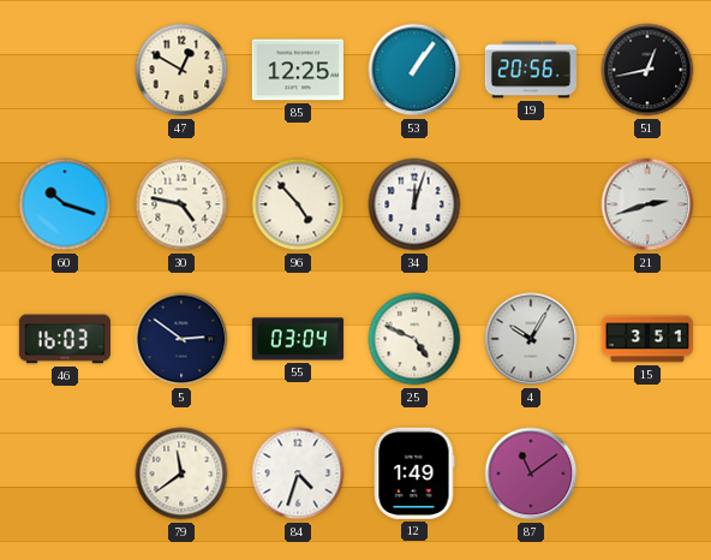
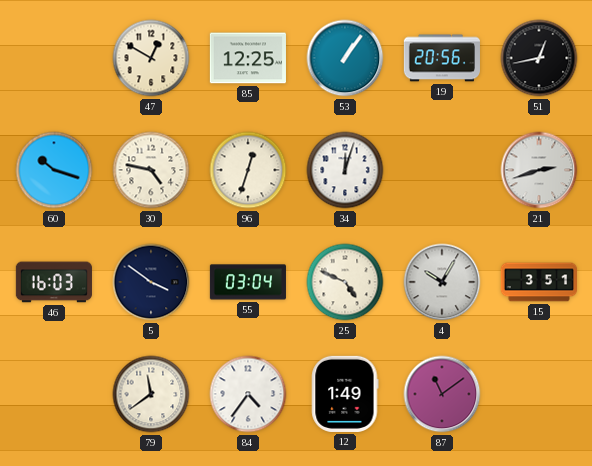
96: 4:53 -> 12:33
5: 2:51 -> 3:51
84: 4:33 -> 4:36
